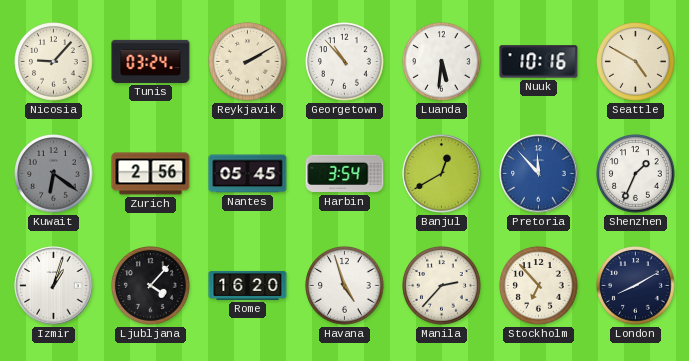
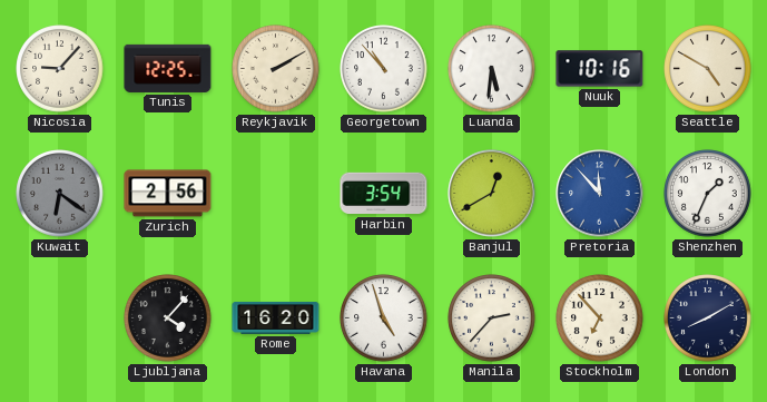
Tunis: 03:24 -> 12:25
Nantes: 05:45 -> none
Izmir: 1:03 -> none
